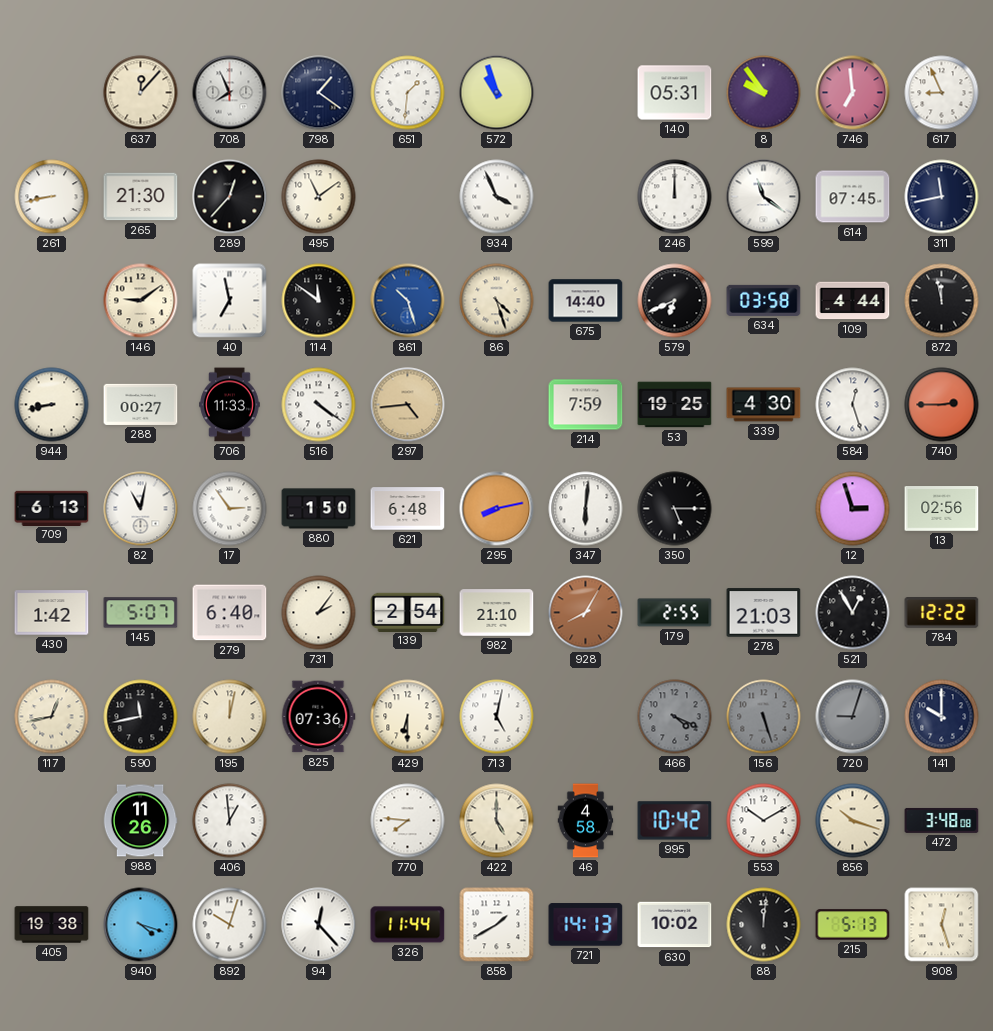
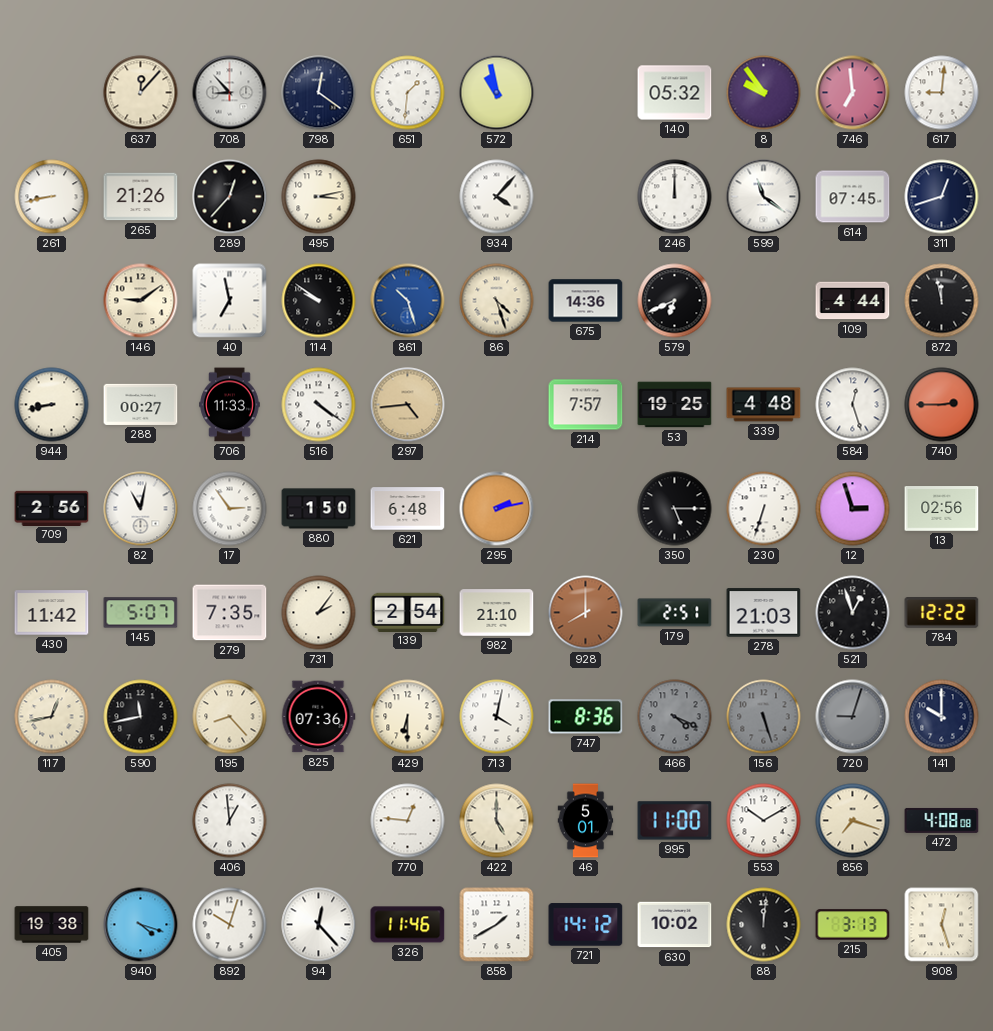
708: 7:56 -> 8:53
798: 1:21 -> 12:21
572: 10:57 -> 10:58
140: 05:31 -> 05:32
617: 8:56 -> 9:01
265: 21:30 -> 21:26
495: 11:09 -> 3:13
934: 3:56 -> 4:07
311: 11:43 -> 12:42
114: 11:51 -> 9:51
675: 14:40 -> 14:36
634: 03:58 -> none
214: 7:59 -> 7:57
339: 4:30 -> 4:48
709: 6:13 -> 2:56
295: 8:13 -> 2:13
347: 6:01 -> none
230: none -> 6:33
430: 1:42 -> 11:42
279: 6:40 -> 7:35
928: 8:05 -> 8:00
179: 2:55 -> 2:51
521: 12:55 -> 12:57
195: 12:02 -> 8:23
713: 5:02 -> 4:02
747: none -> 8:36
988: 11:26 -> none
770: 7:46 -> 12:46
46: 4:58 -> 5:01
995: 10:42 -> 11:00
856: 10:18 -> 7:18
472: 3:48 -> 4:08
326: 11:44 -> 11:46
721: 14:13 -> 14:12
215: 5:13 -> 3:13
